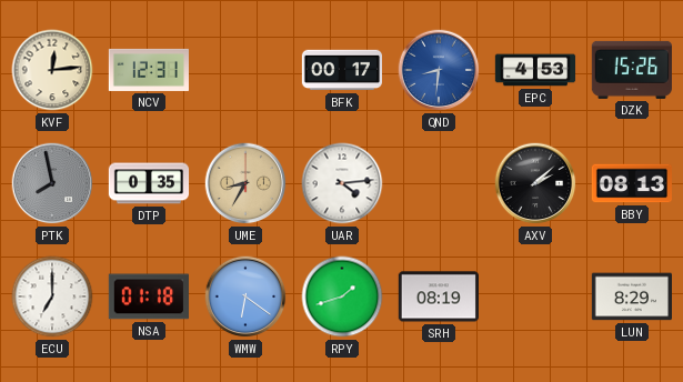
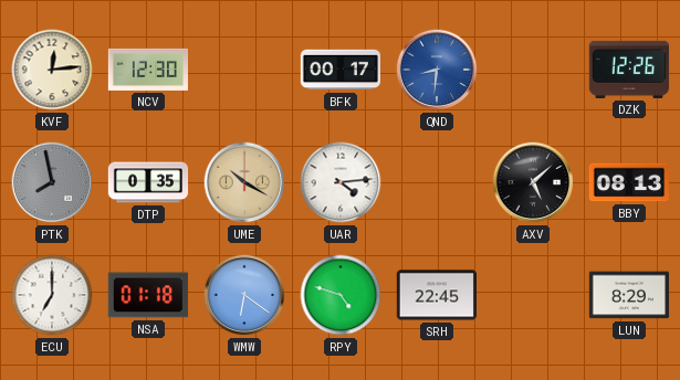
NCV: 12:31 -> 12:30
EPC: 4:53 -> none
DZK: 15:26 -> 12:26
UME: 8:35 -> 10:20
AXV: 2:08 -> 5:08
RPY: 1:42 -> 4:48
SRH: 08:19 -> 22:45
